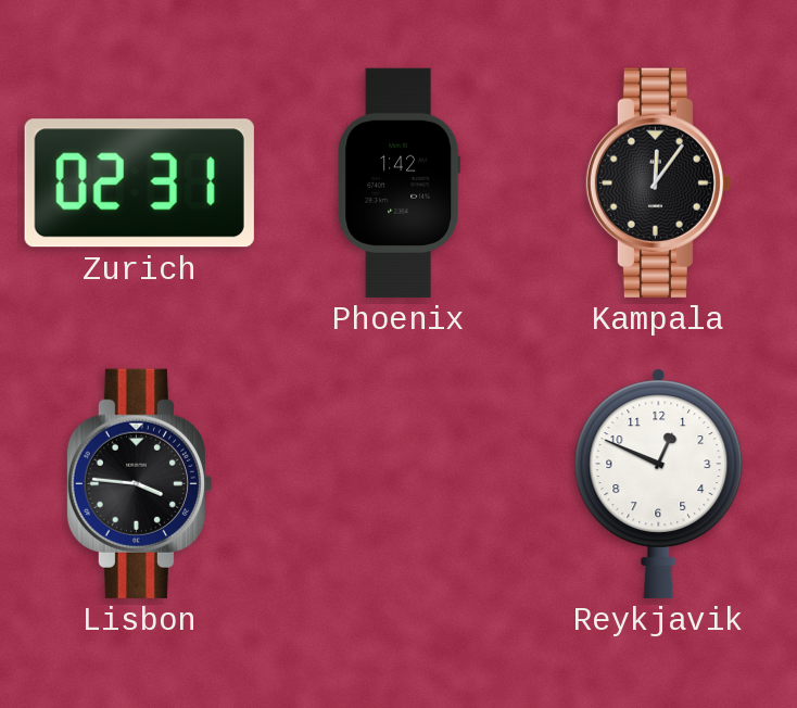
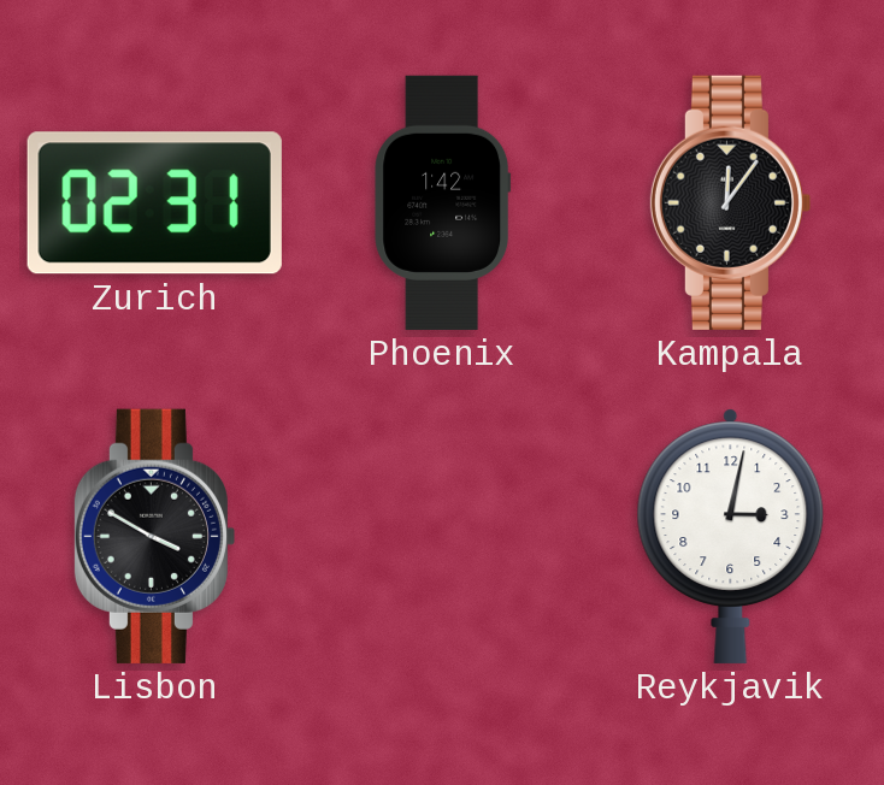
Lisbon: 3:46 -> 3:50
Reykjavik: 12:49 -> 3:02
